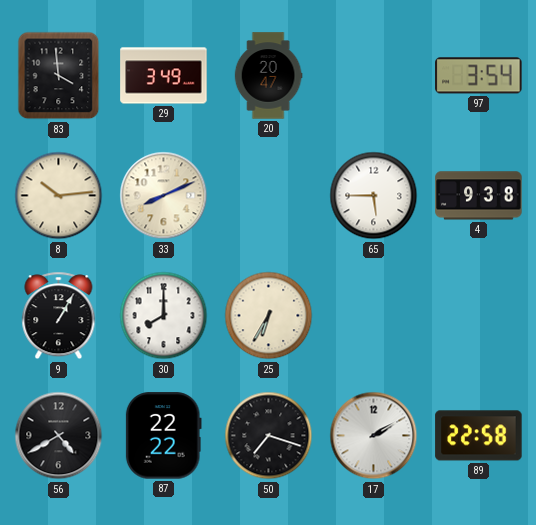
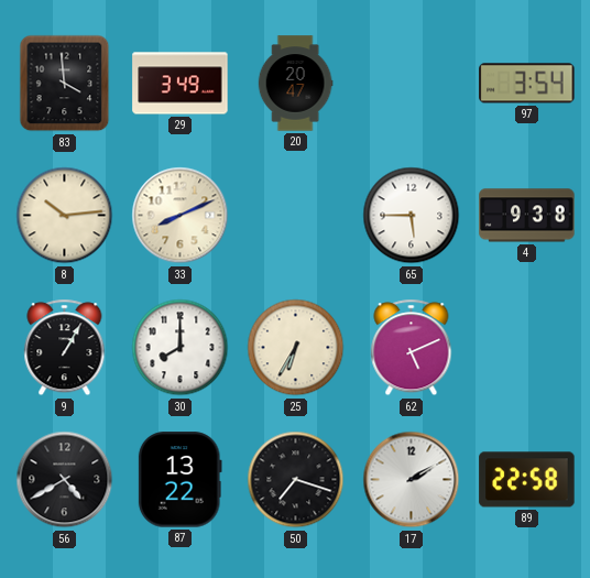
62: none -> 5:11
87: 22:22 -> 13:22
